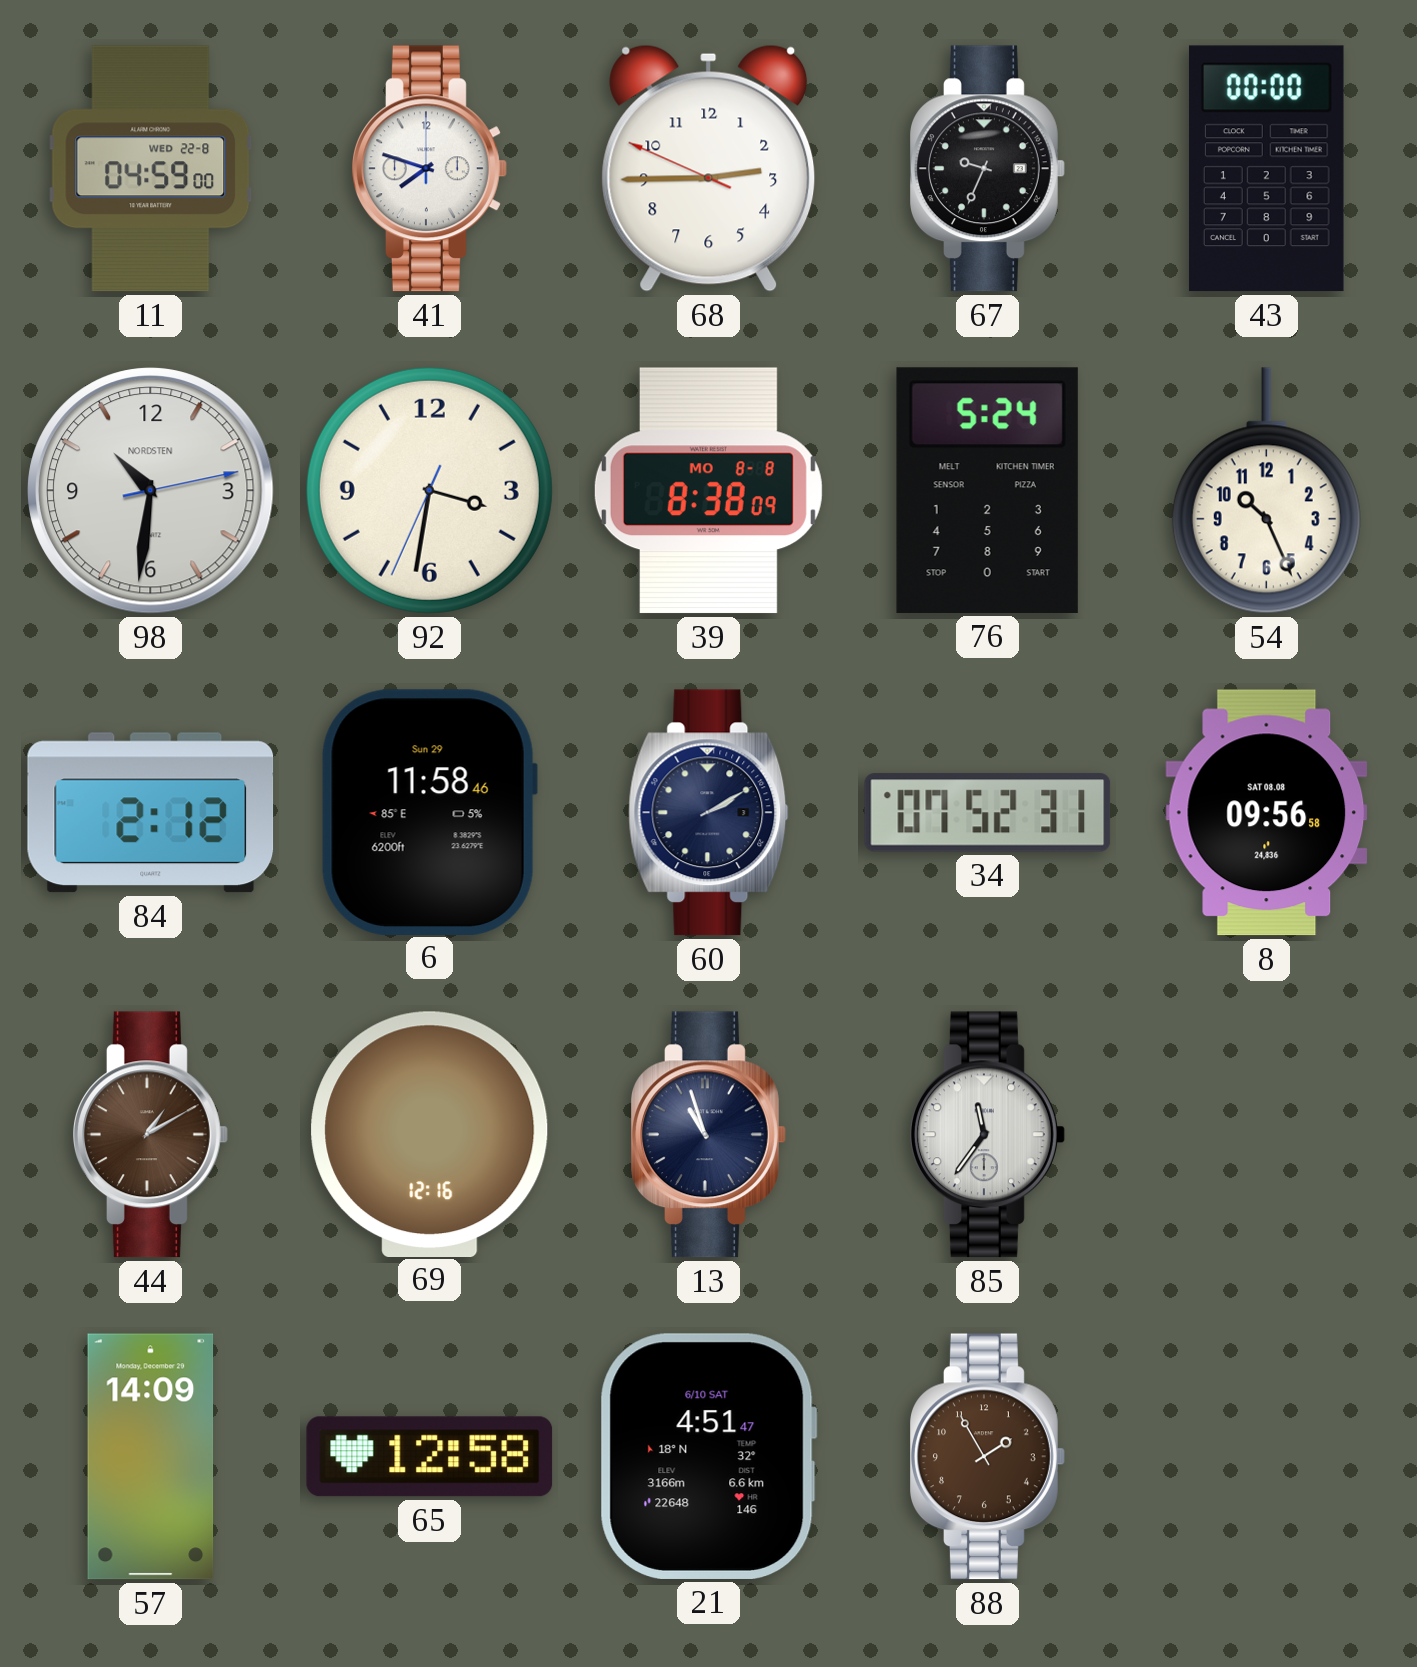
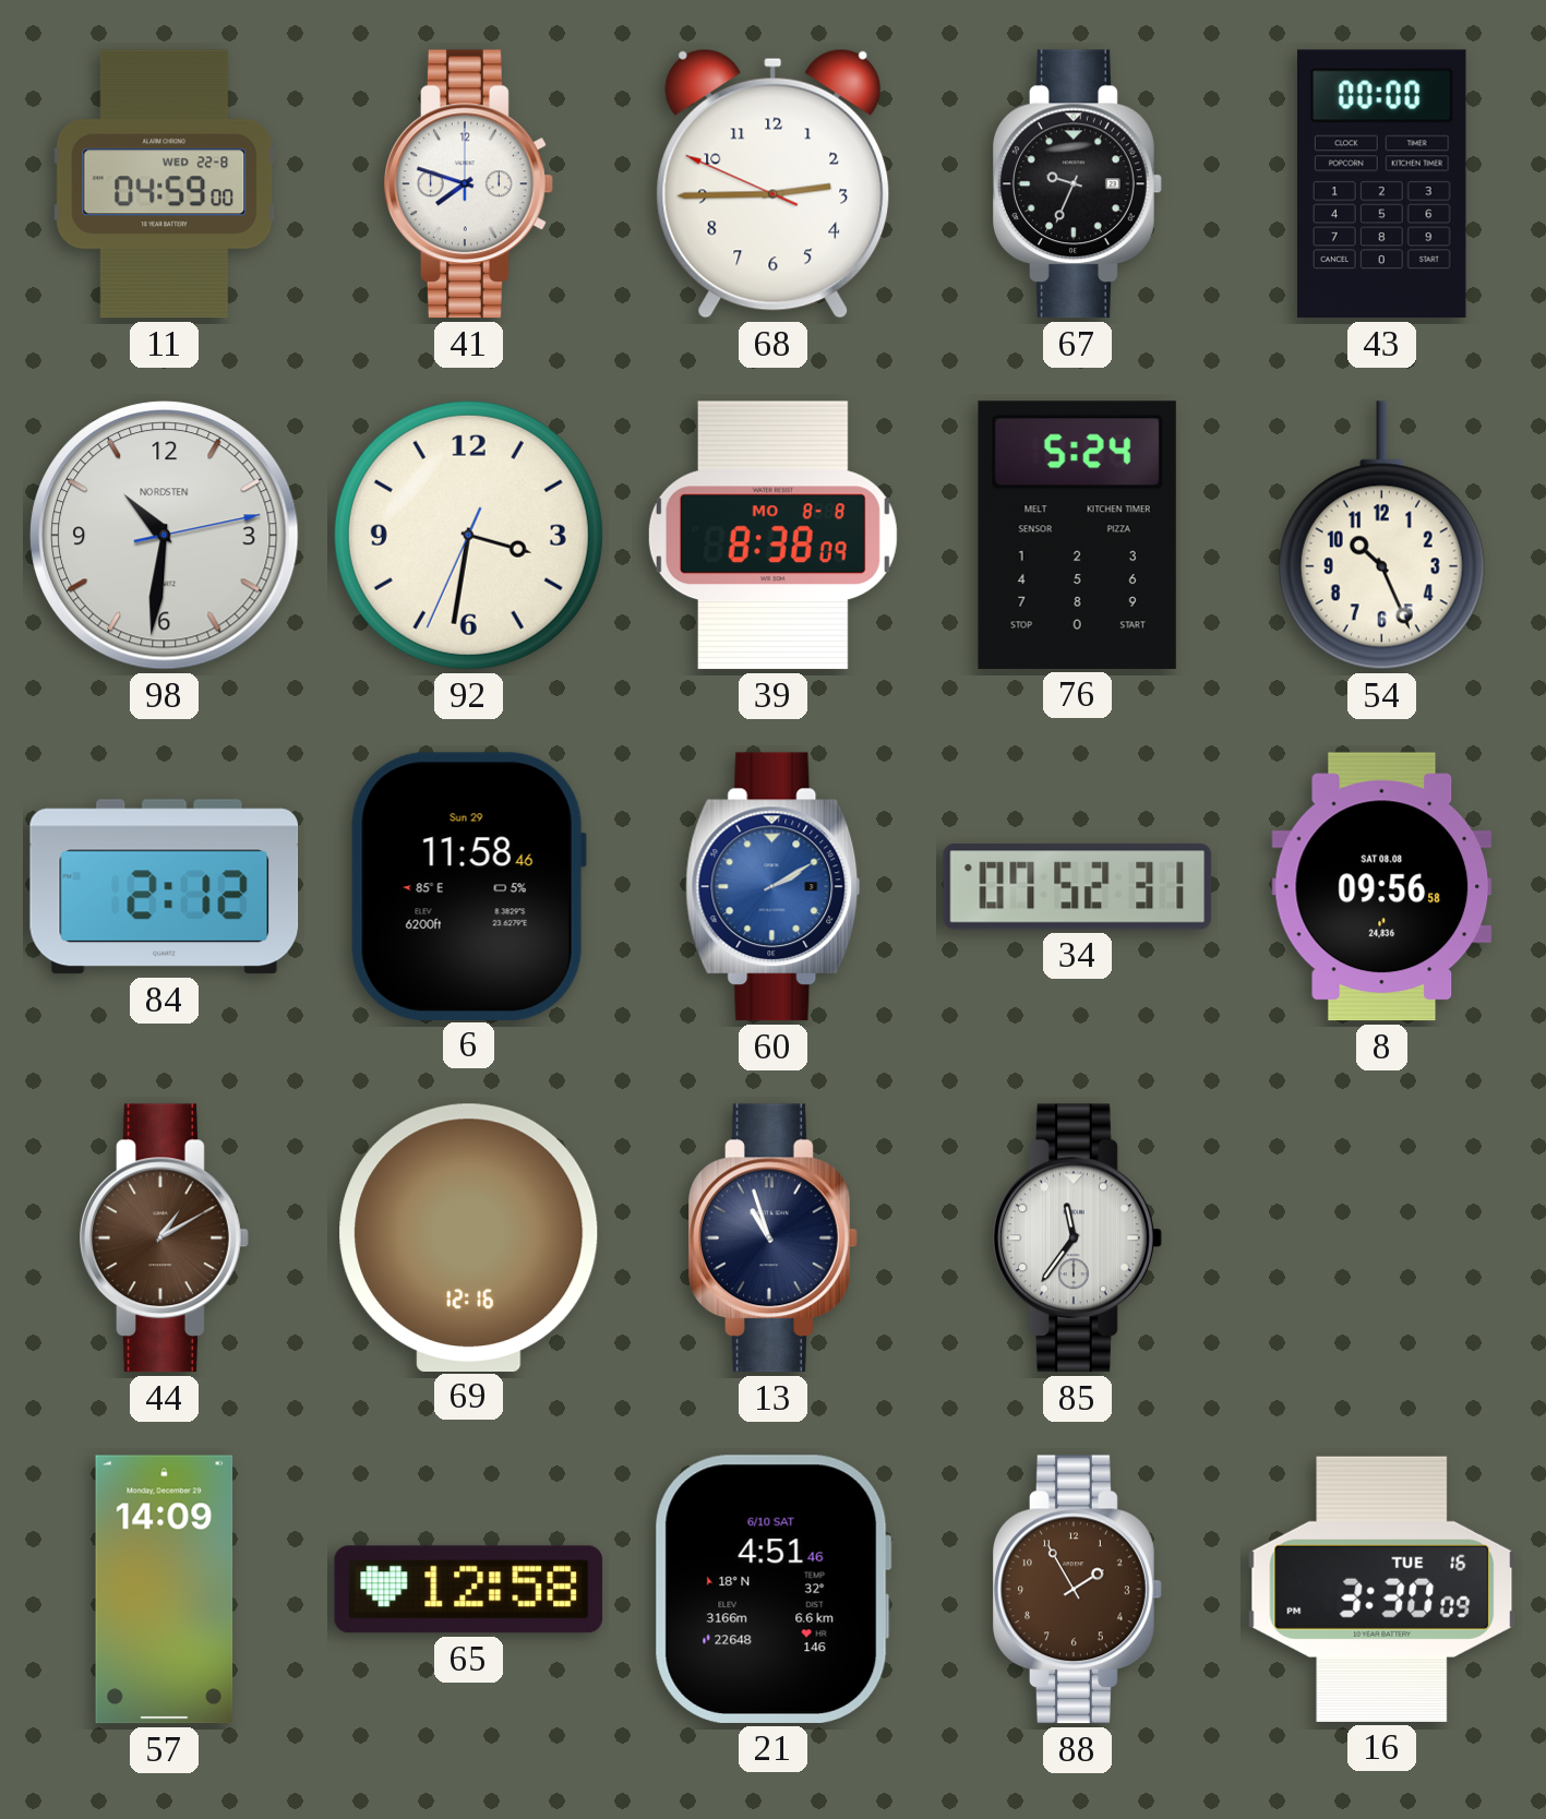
60 dial: navy -> blue
21: 4:51:47 -> 4:51:46
16: none -> 3:30
